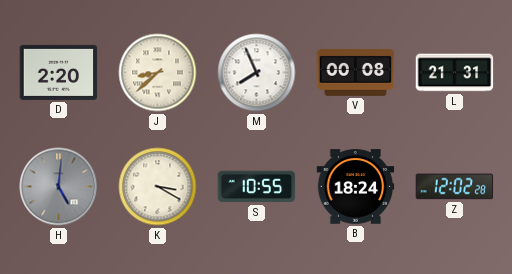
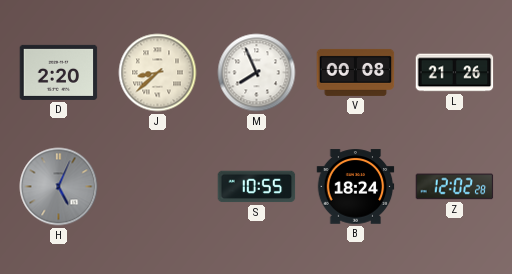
L: 21:31 -> 21:26
H: 5:01 -> 5:04
K: 3:20 -> none
